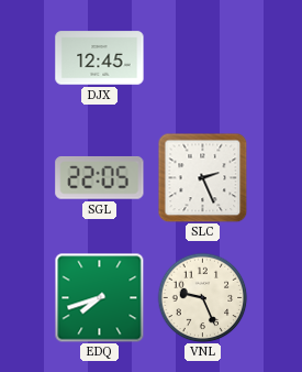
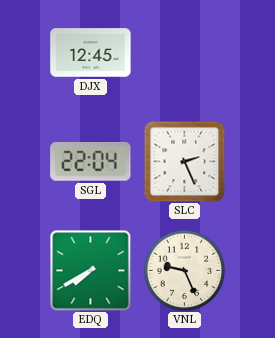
SGL: 22:05 -> 22:04
EDQ: 7:42 -> 7:40
